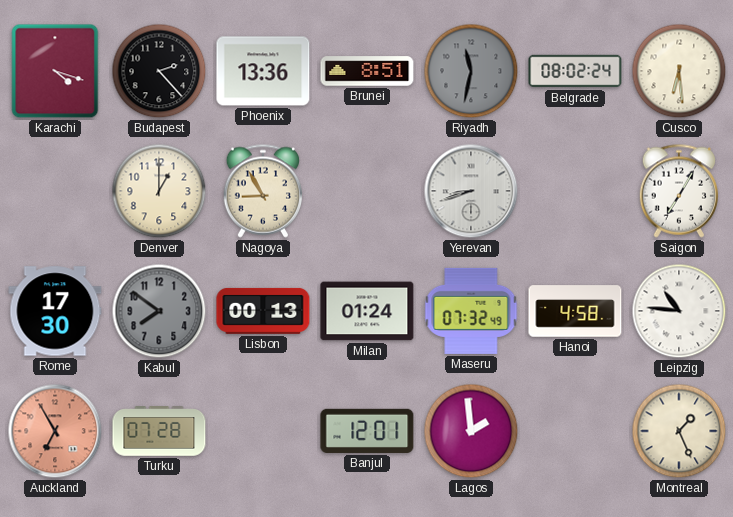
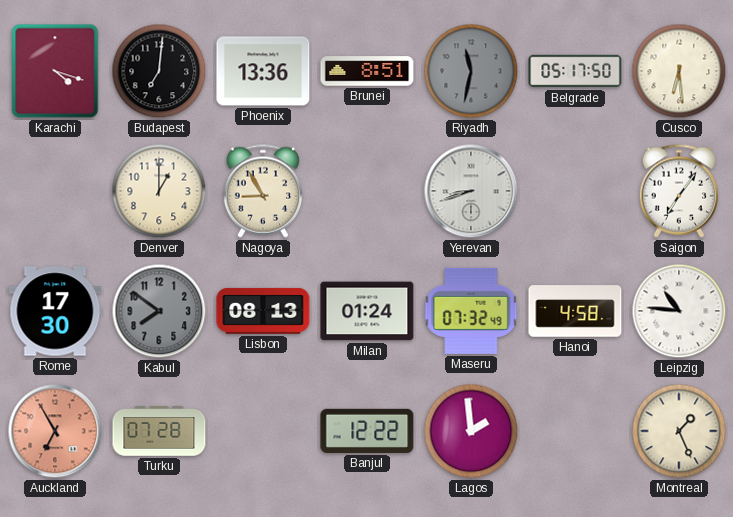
Budapest: 2:23 -> 7:01
Belgrade: 08:02 -> 05:17
Saigon: 7:05 -> 7:06
Lisbon: 00:13 -> 08:13
Banjul: 12:01 -> 12:22
